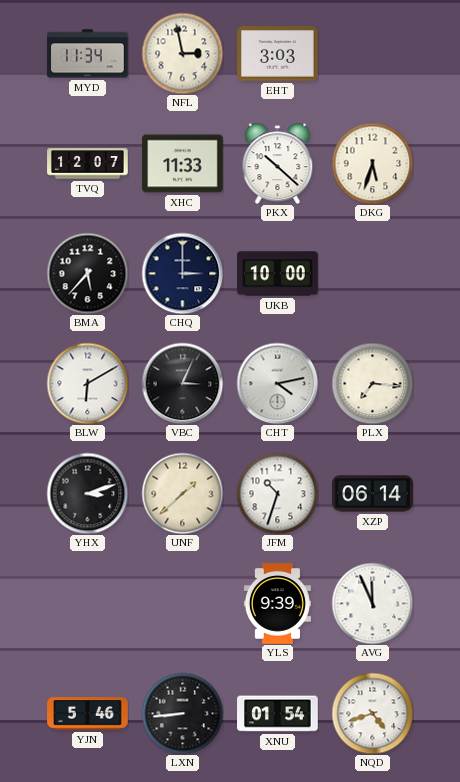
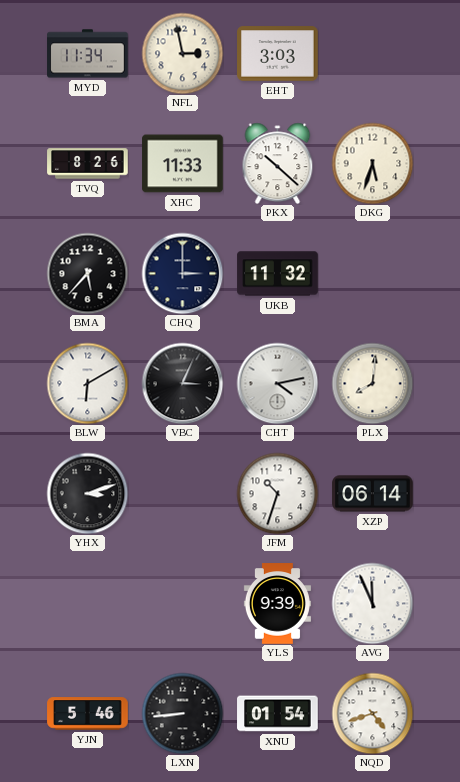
TVQ: 12:07 -> 8:26
UKB: 10:00 -> 11:32
PLX: 7:16 -> 8:01
UNF: 1:38 -> none
